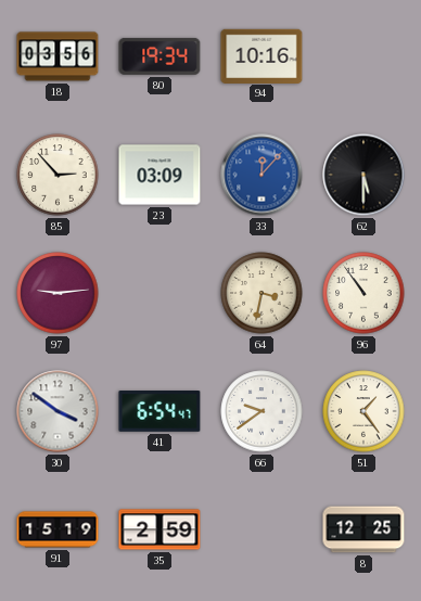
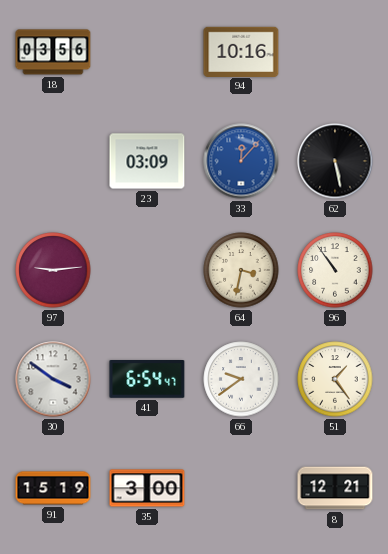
80: 19:34 -> none
85: 2:53 -> none
62: 5:30 -> 5:28
35: 2:59 -> 3:00
8: 12:25 -> 12:21
